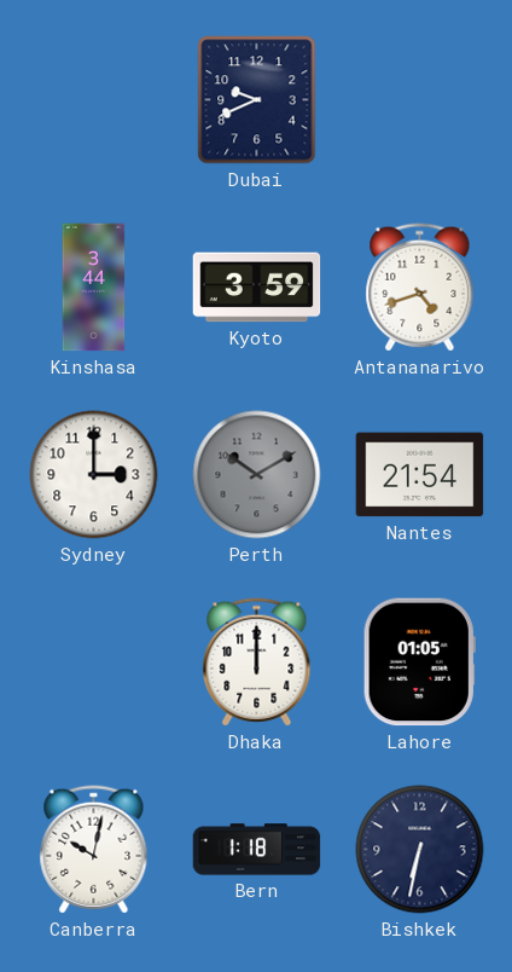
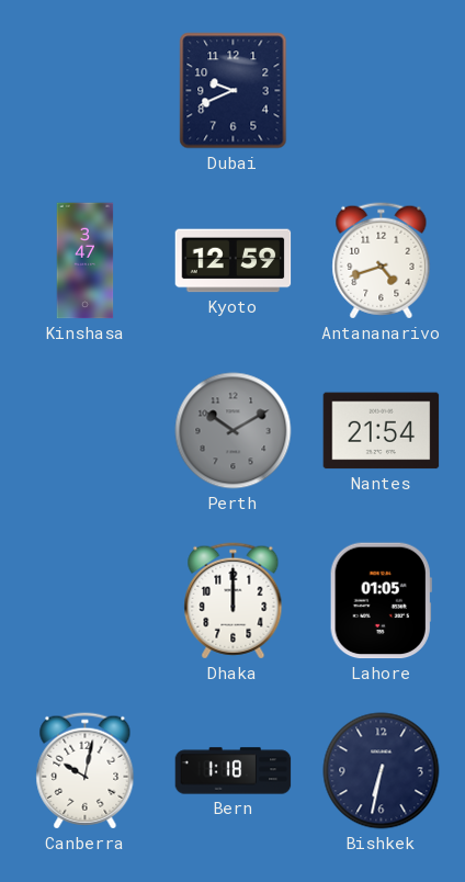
Kinshasa: 3:44 -> 3:47
Kyoto: 3:59 -> 12:59
Sydney: 3:00 -> none
